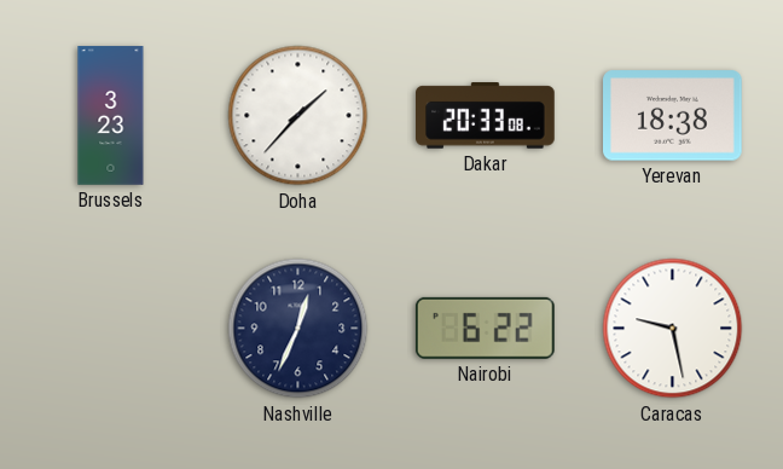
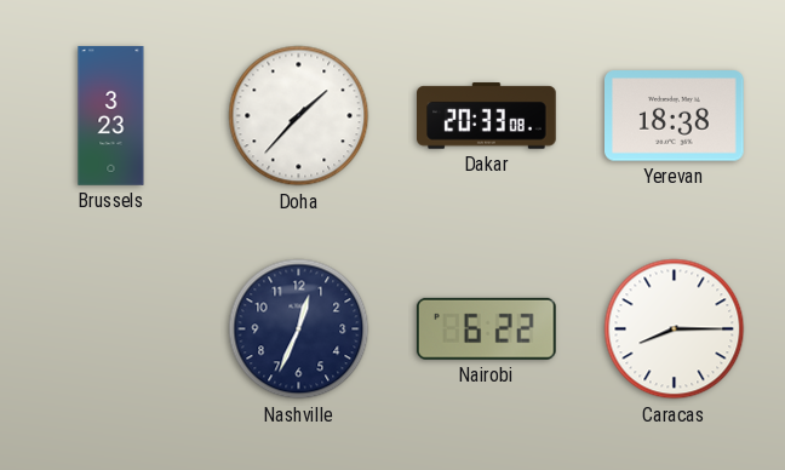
Caracas: 9:28 -> 8:15
